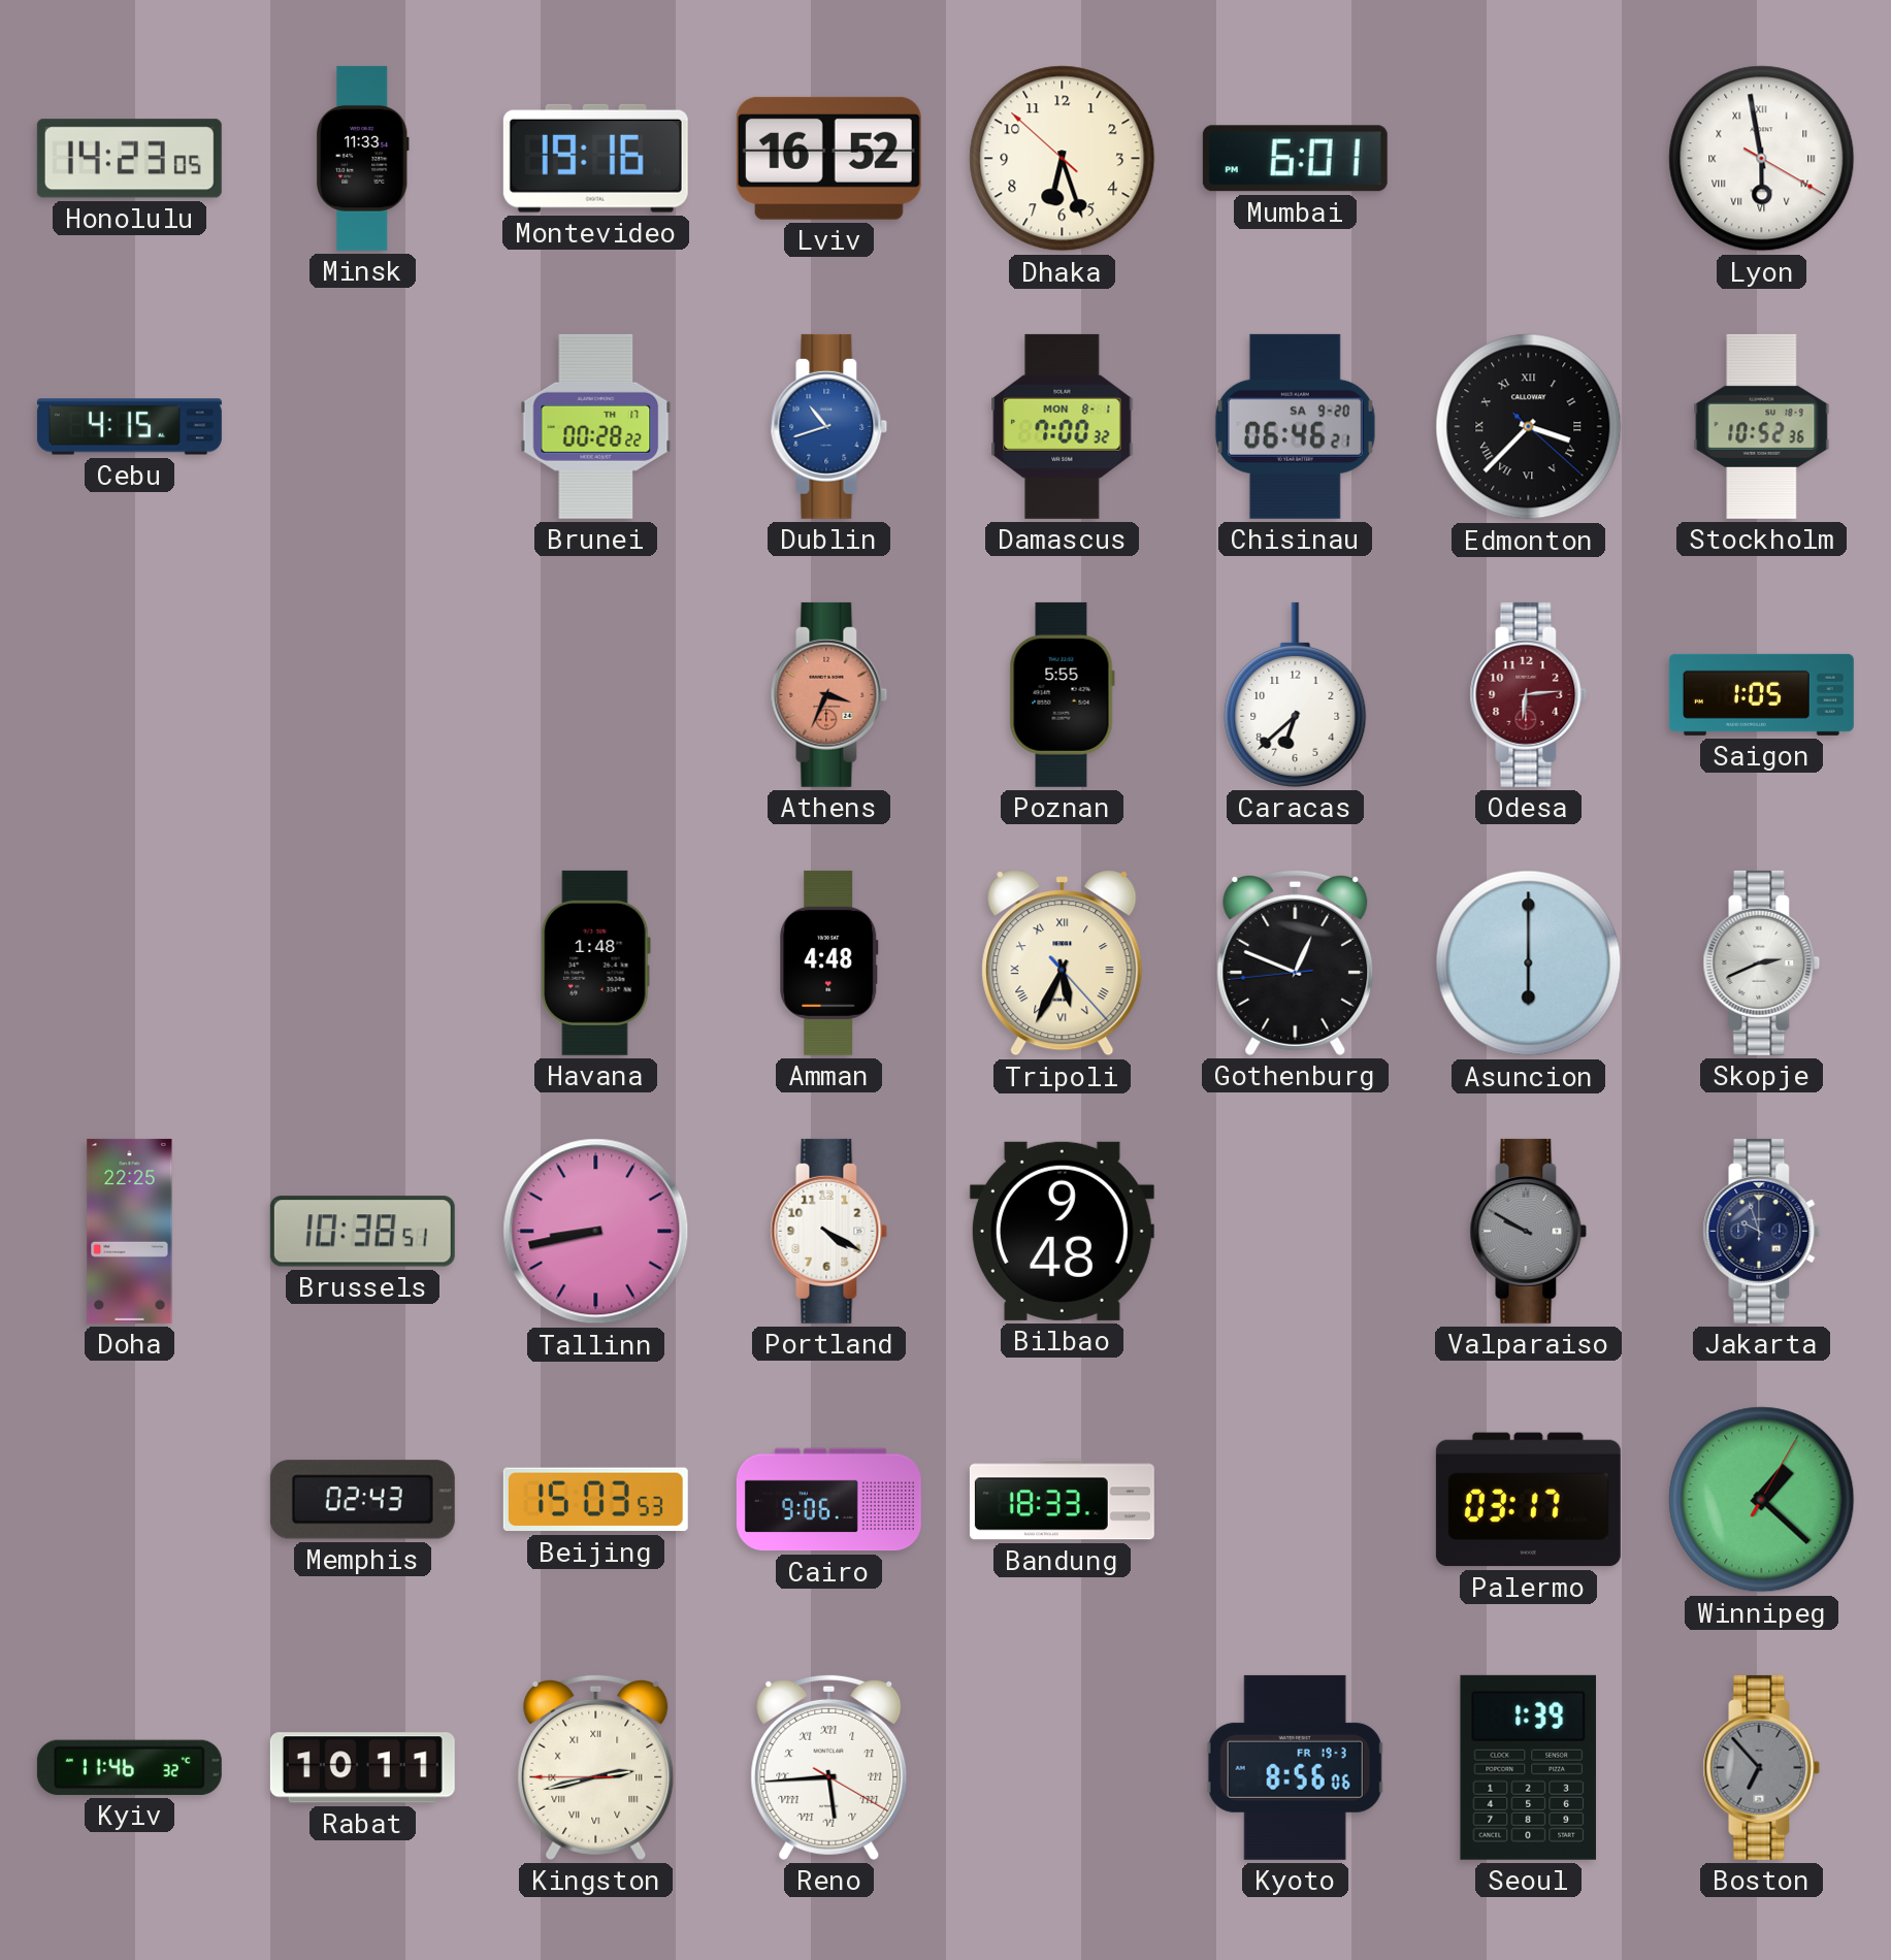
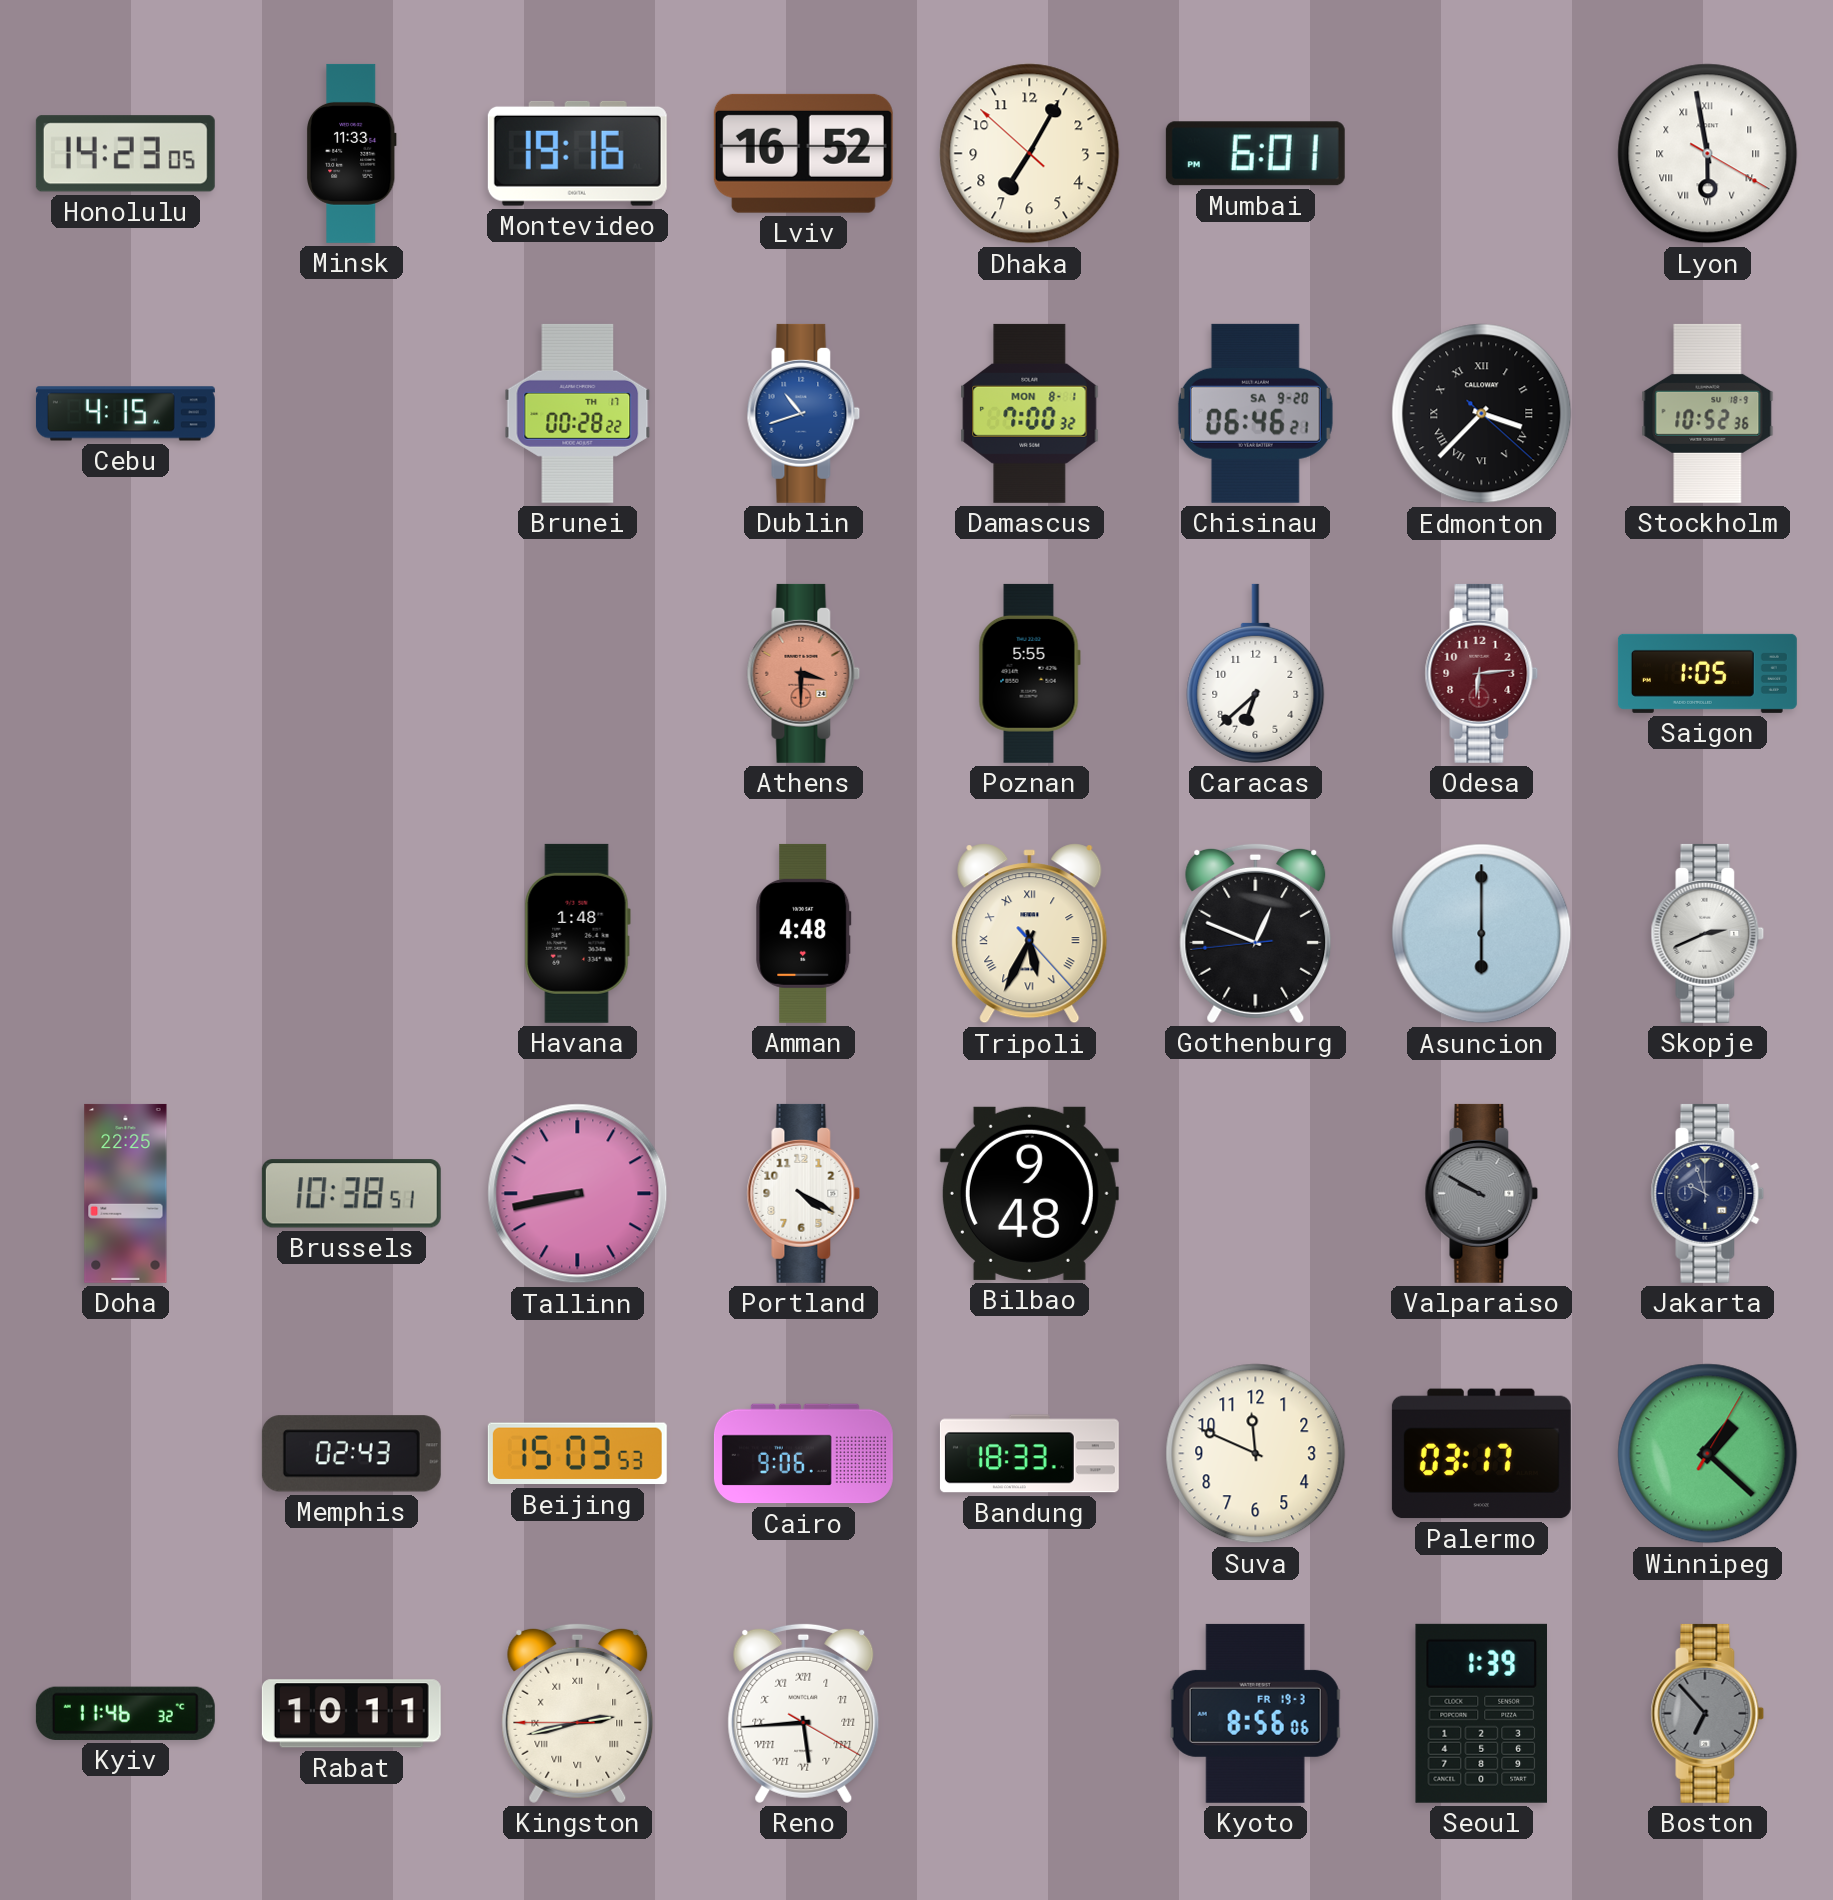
Dhaka: 6:26 -> 7:04
Athens: 3:34 -> 3:30
Suva: none -> 11:49
